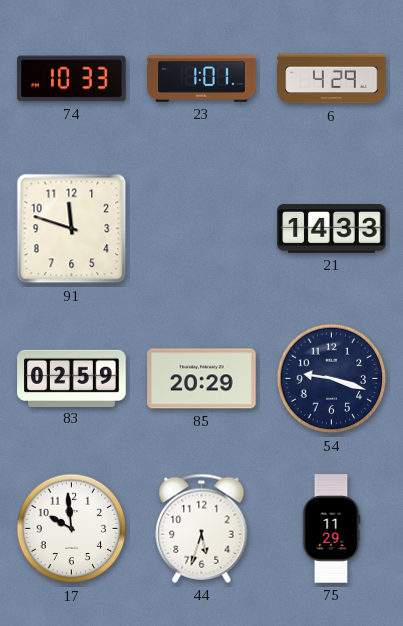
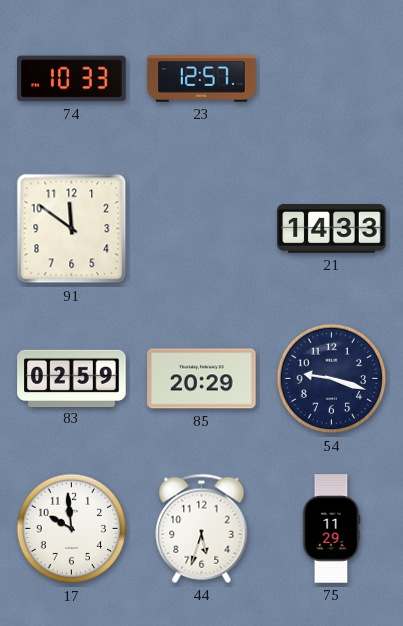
23: 1:01 -> 12:57
6: 4:29 -> none
91: 11:48 -> 11:51
